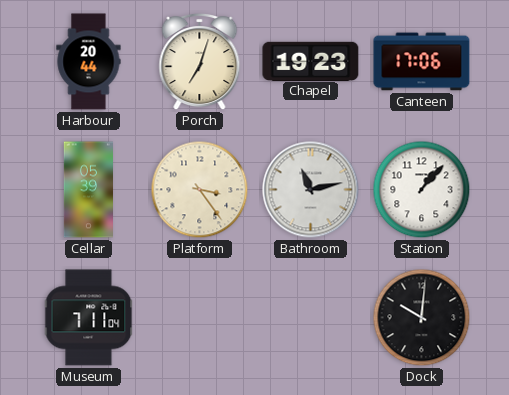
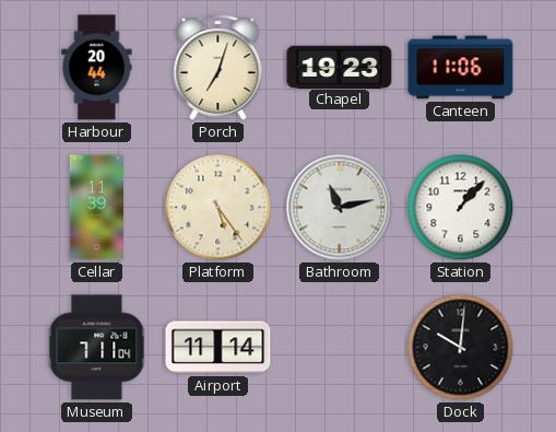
Canteen: 17:06 -> 11:06
Cellar: 05:39 -> 11:39
Platform: 3:24 -> 5:24
Airport: none -> 11:14
